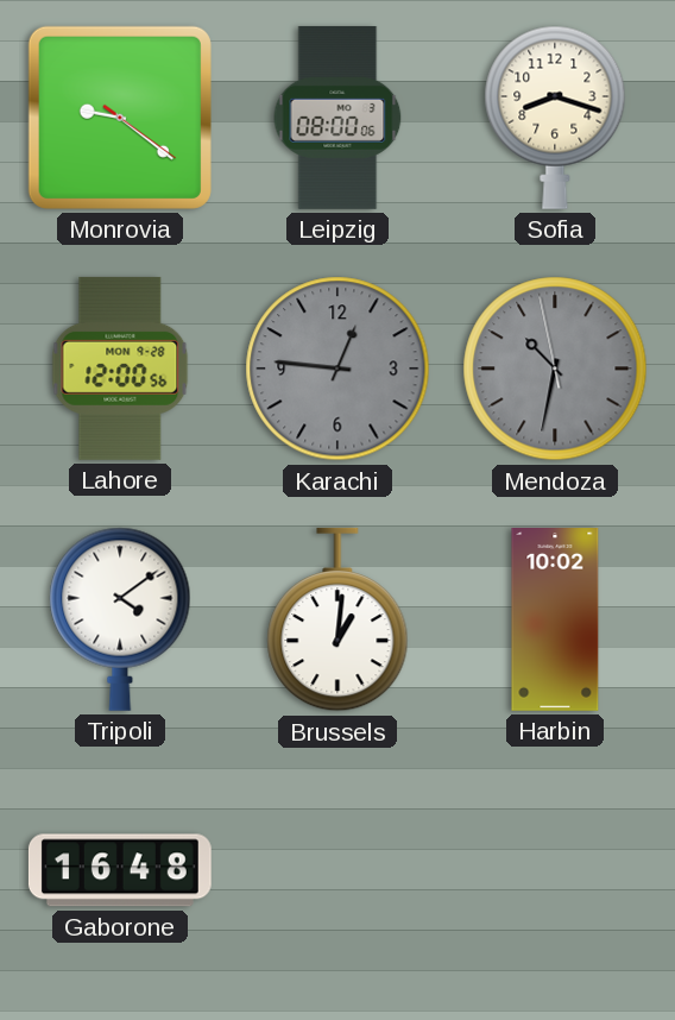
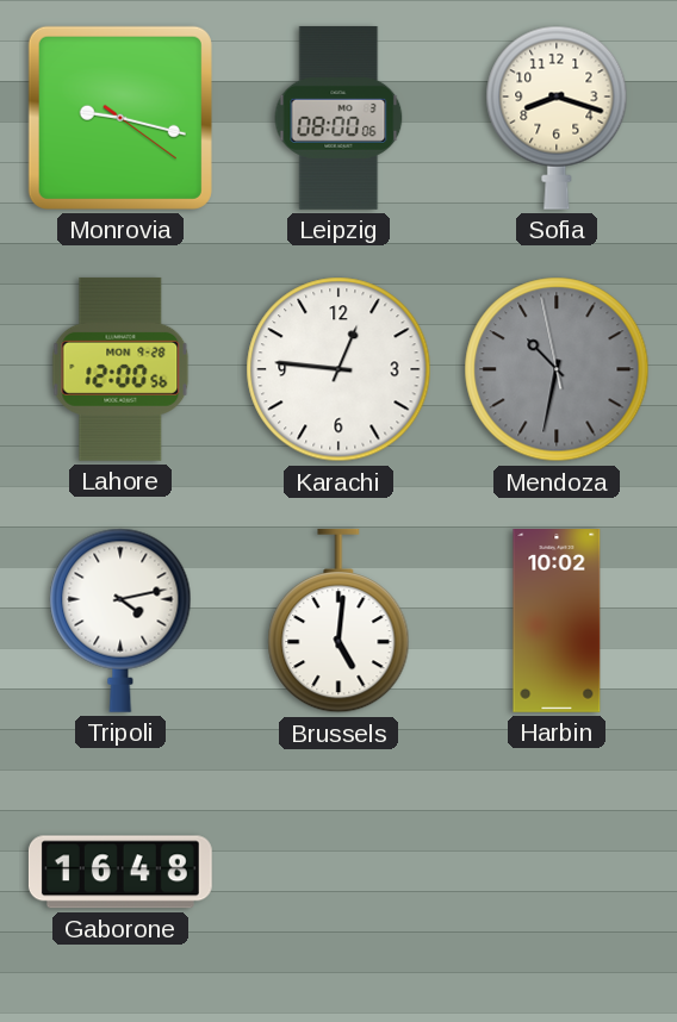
Monrovia: 9:21 -> 9:17
Karachi dial: grey -> white
Tripoli: 4:09 -> 4:13
Brussels: 1:01 -> 5:01
